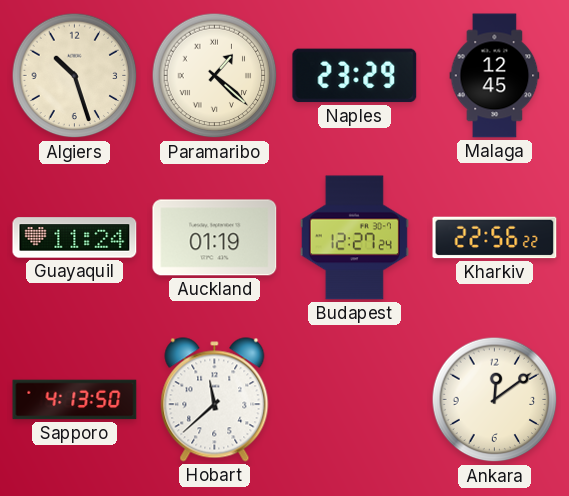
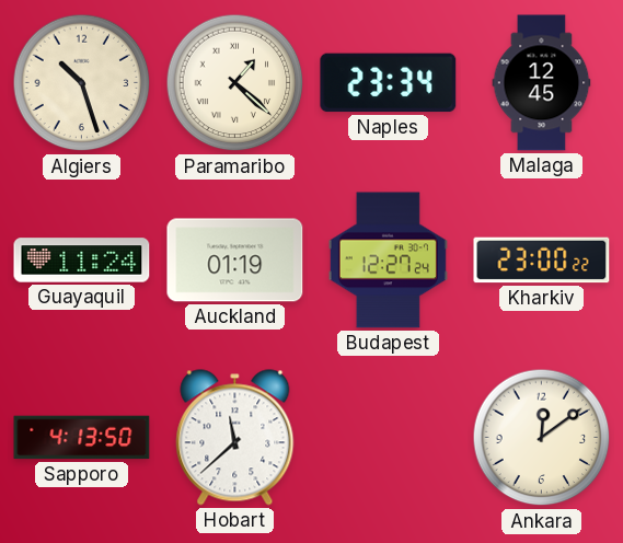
Naples: 23:29 -> 23:34
Kharkiv: 22:56 -> 23:00
